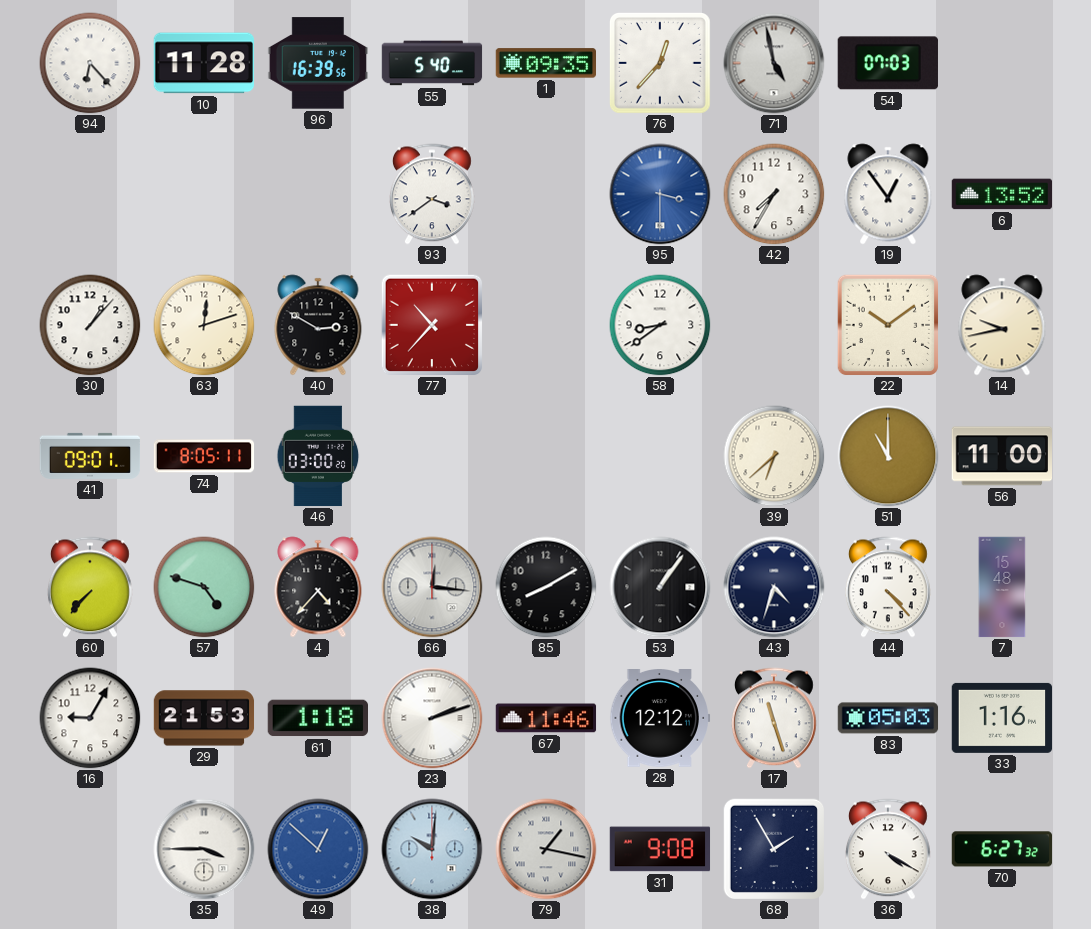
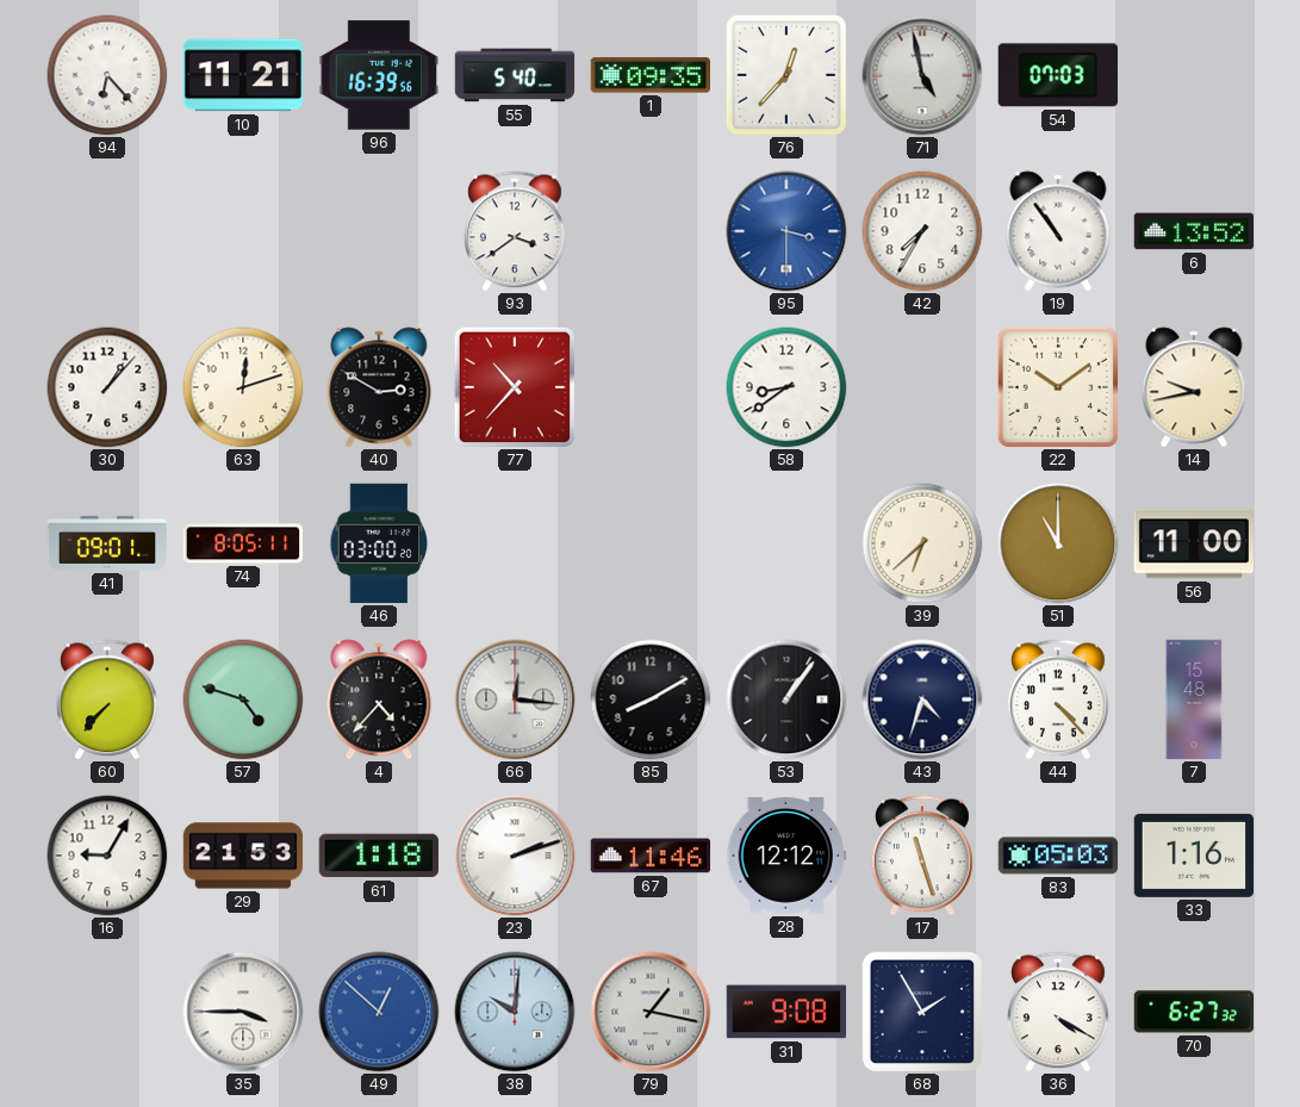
10: 11:28 -> 11:21
19: 12:54 -> 10:54
